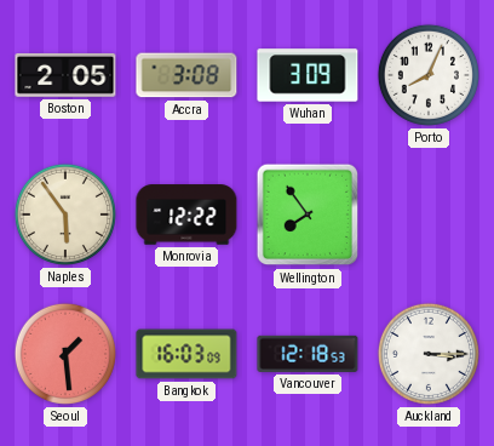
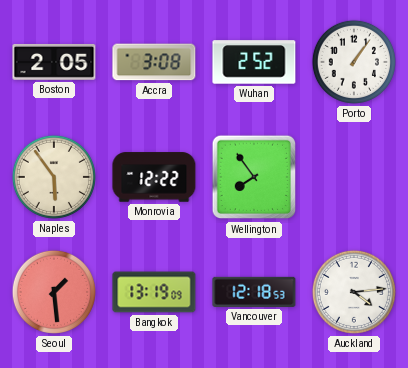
Wuhan: 3:09 -> 2:52
Porto: 8:04 -> 1:06
Bangkok: 16:03 -> 13:19
Auckland: 3:15 -> 4:14
